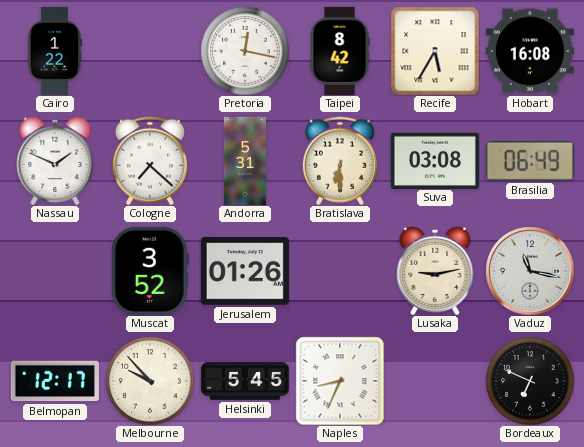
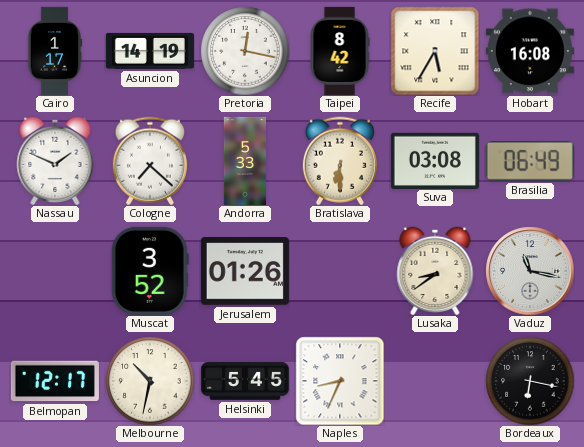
Cairo: 1:22 -> 1:17
Asuncion: none -> 14:19
Andorra: 5:31 -> 5:33
Lusaka: 9:13 -> 8:39
Melbourne: 9:53 -> 10:32
Bordeaux: 6:49 -> 6:17
